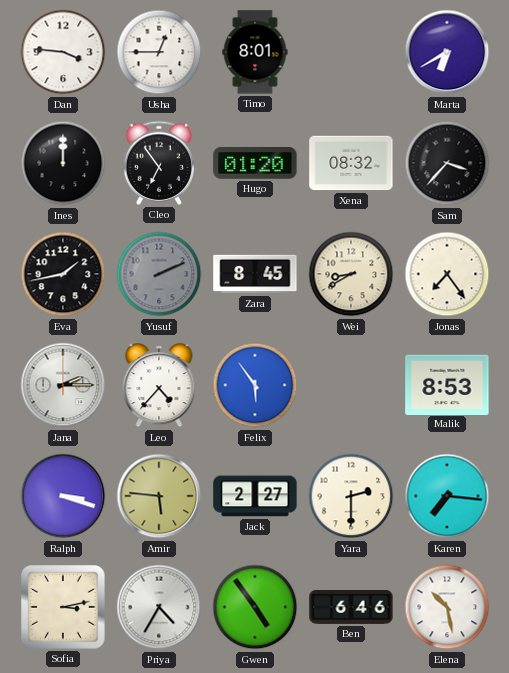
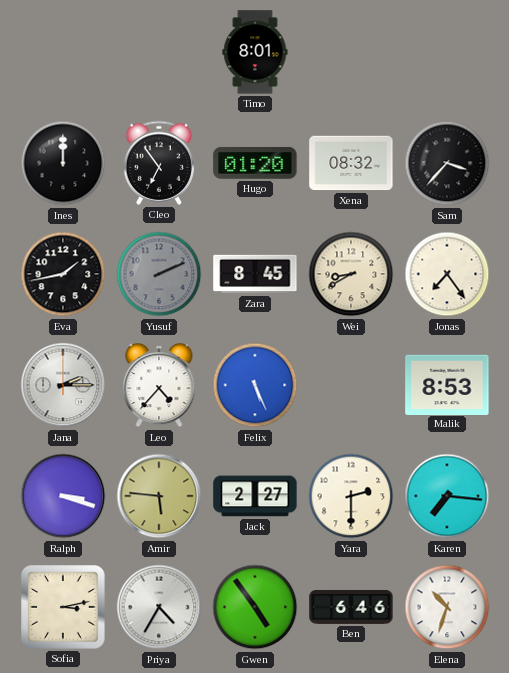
Dan: 3:46 -> none
Usha: 12:45 -> none
Marta: 6:40 -> none
Felix: 5:54 -> 5:26
Elena: 10:28 -> 10:33
